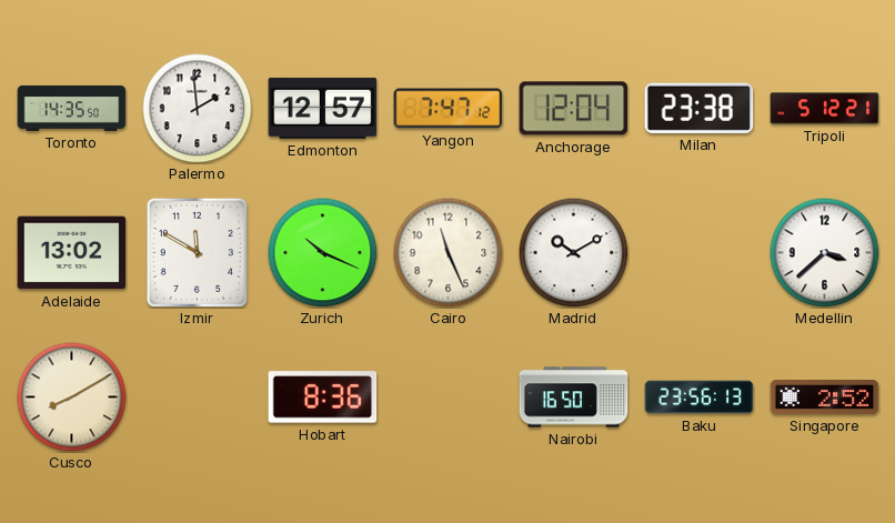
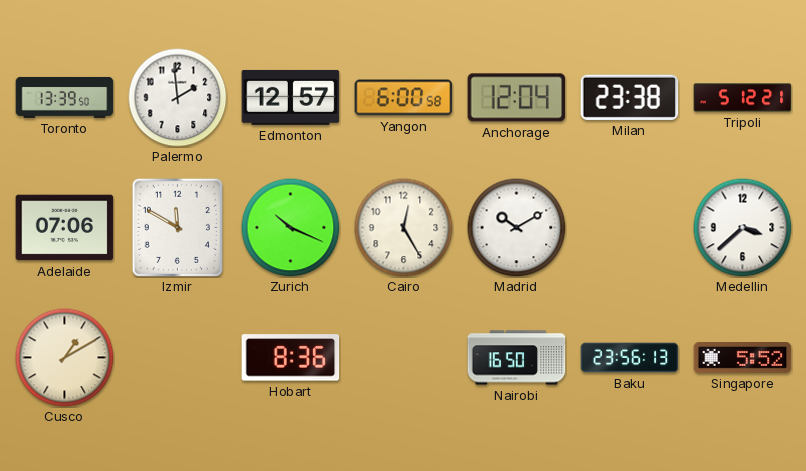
Toronto: 14:35 -> 13:39
Yangon: 7:47 -> 6:00
Adelaide: 13:02 -> 07:06
Cairo: 11:26 -> 12:25
Cusco: 8:10 -> 1:10
Singapore: 2:52 -> 5:52
